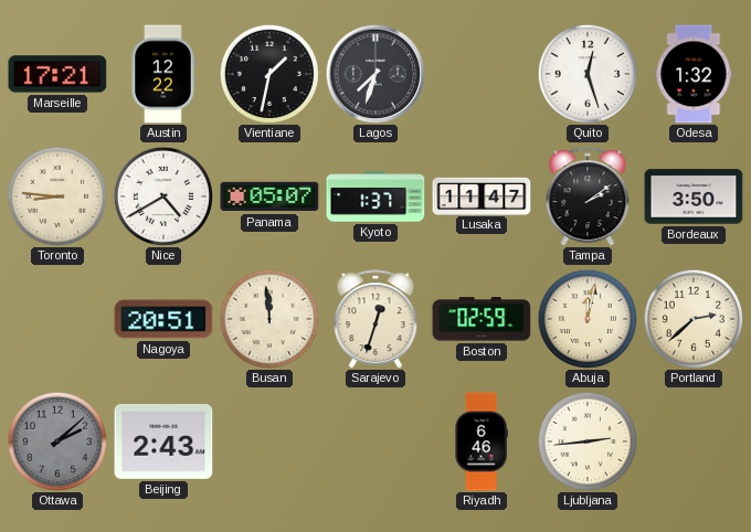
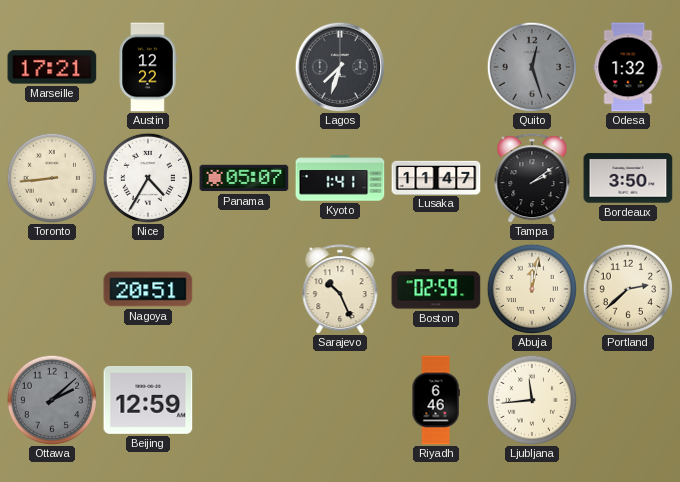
Vientiane: 1:32 -> none
Quito dial: white -> grey
Toronto: 8:46 -> 8:44
Nice: 4:40 -> 4:35
Kyoto: 1:37 -> 1:41
Busan: 11:59 -> none
Sarajevo: 12:33 -> 10:26
Beijing: 2:43 -> 12:59
Ljubljana: 2:44 -> 11:44
